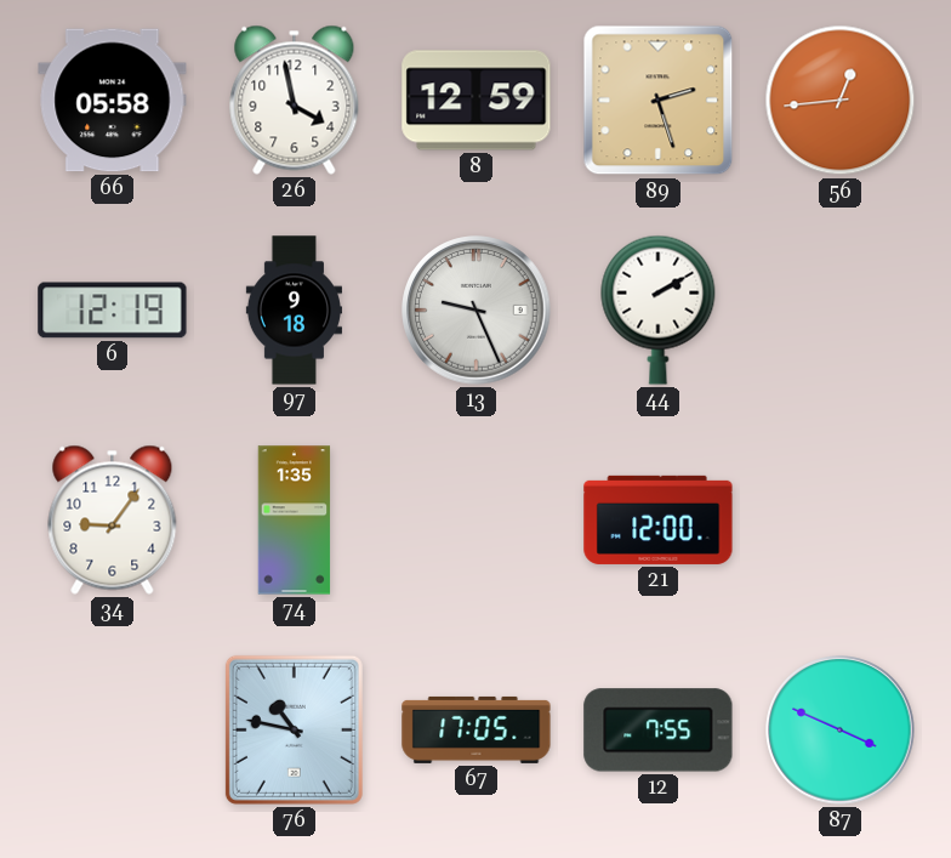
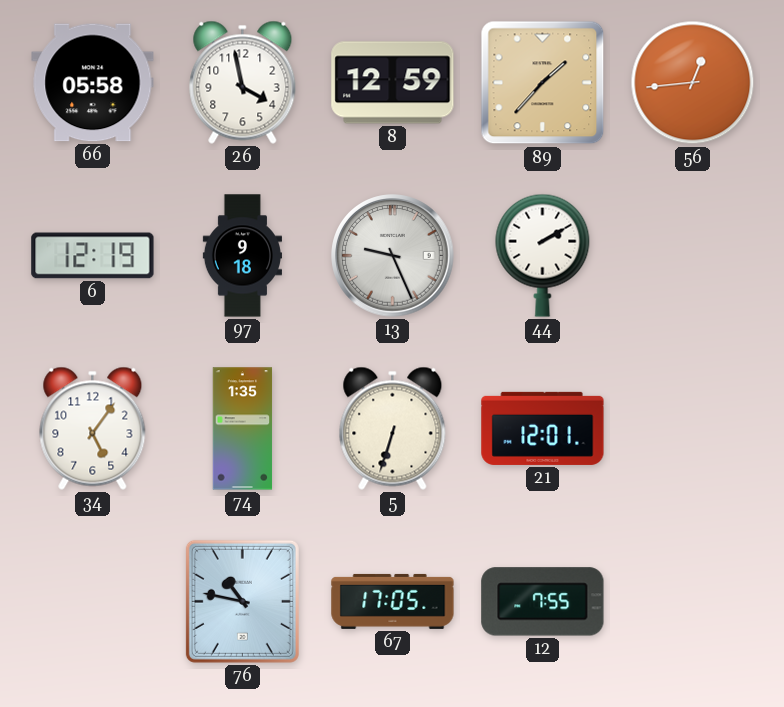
89: 2:27 -> 1:37
34: 9:06 -> 5:06
5: none -> 6:33
21: 12:00 -> 12:01
87: 3:49 -> none
